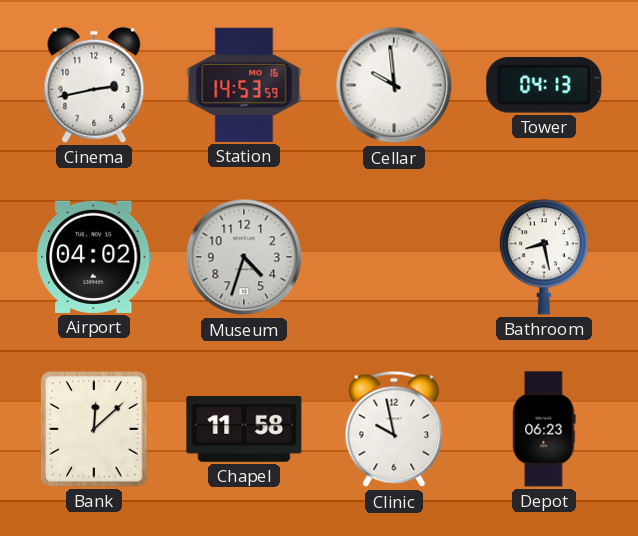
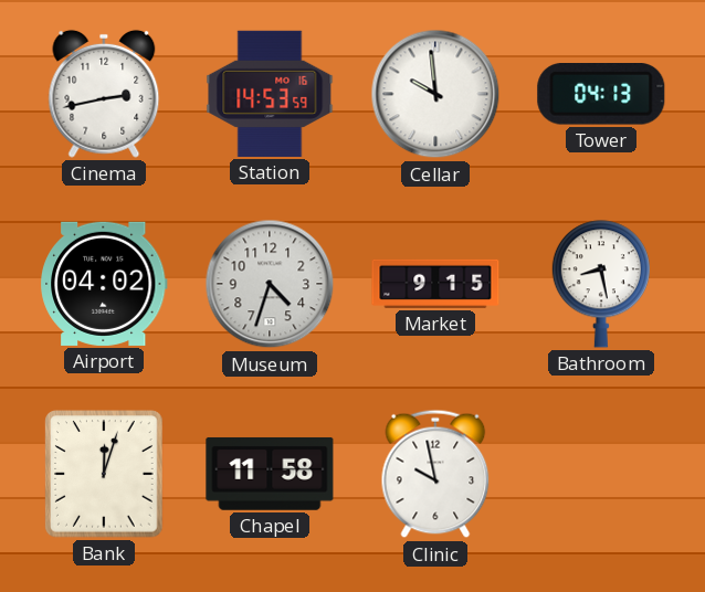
Market: none -> 9:15
Bank: 12:08 -> 12:03
Depot: 06:23 -> none
